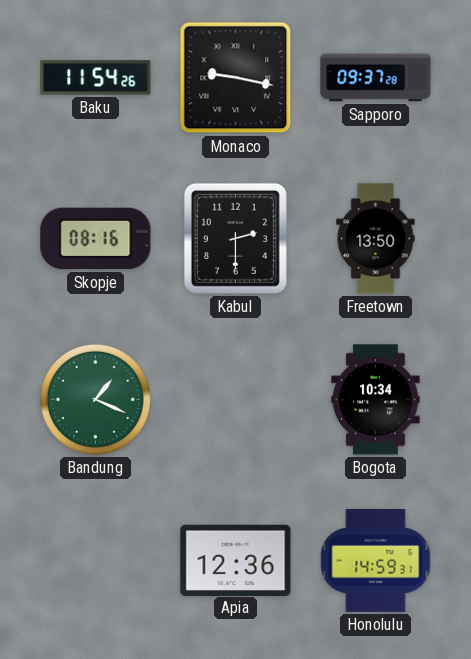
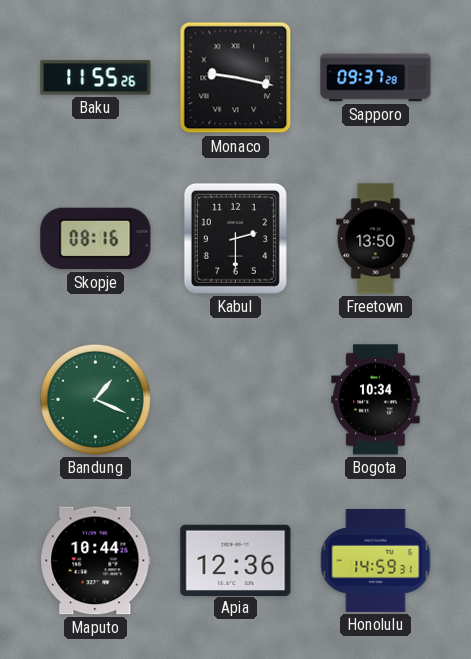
Baku: 11:54 -> 11:55
Maputo: none -> 10:44
